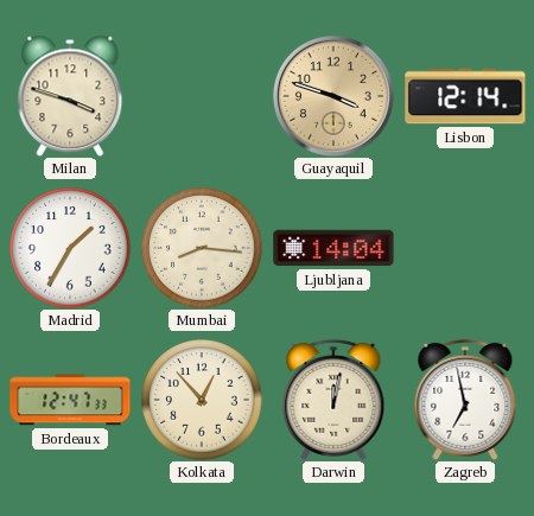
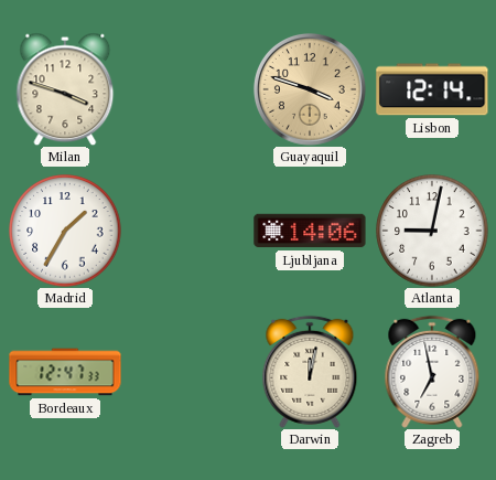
Mumbai: 8:16 -> none
Ljubljana: 14:04 -> 14:06
Atlanta: none -> 9:02
Kolkata: 12:53 -> none
